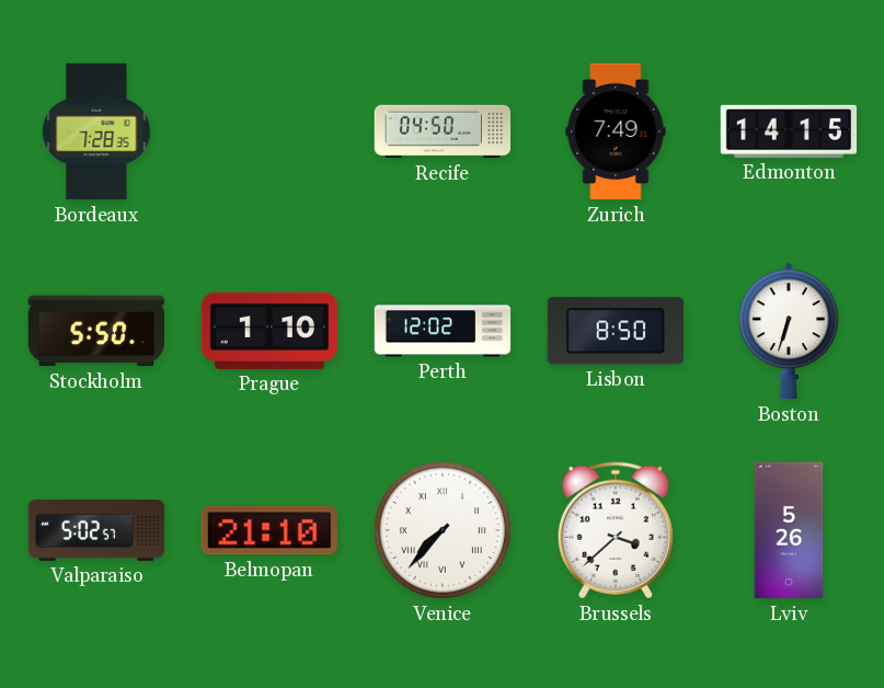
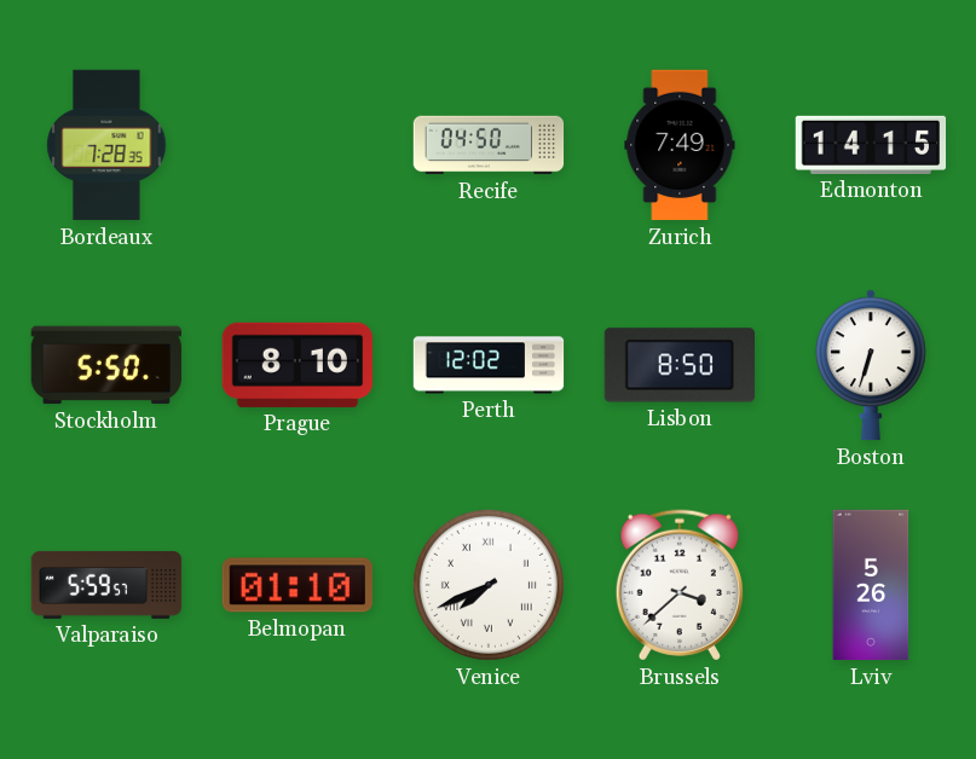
Prague: 1:10 -> 8:10
Valparaiso: 5:02 -> 5:59
Belmopan: 21:10 -> 01:10
Venice: 7:37 -> 7:41
